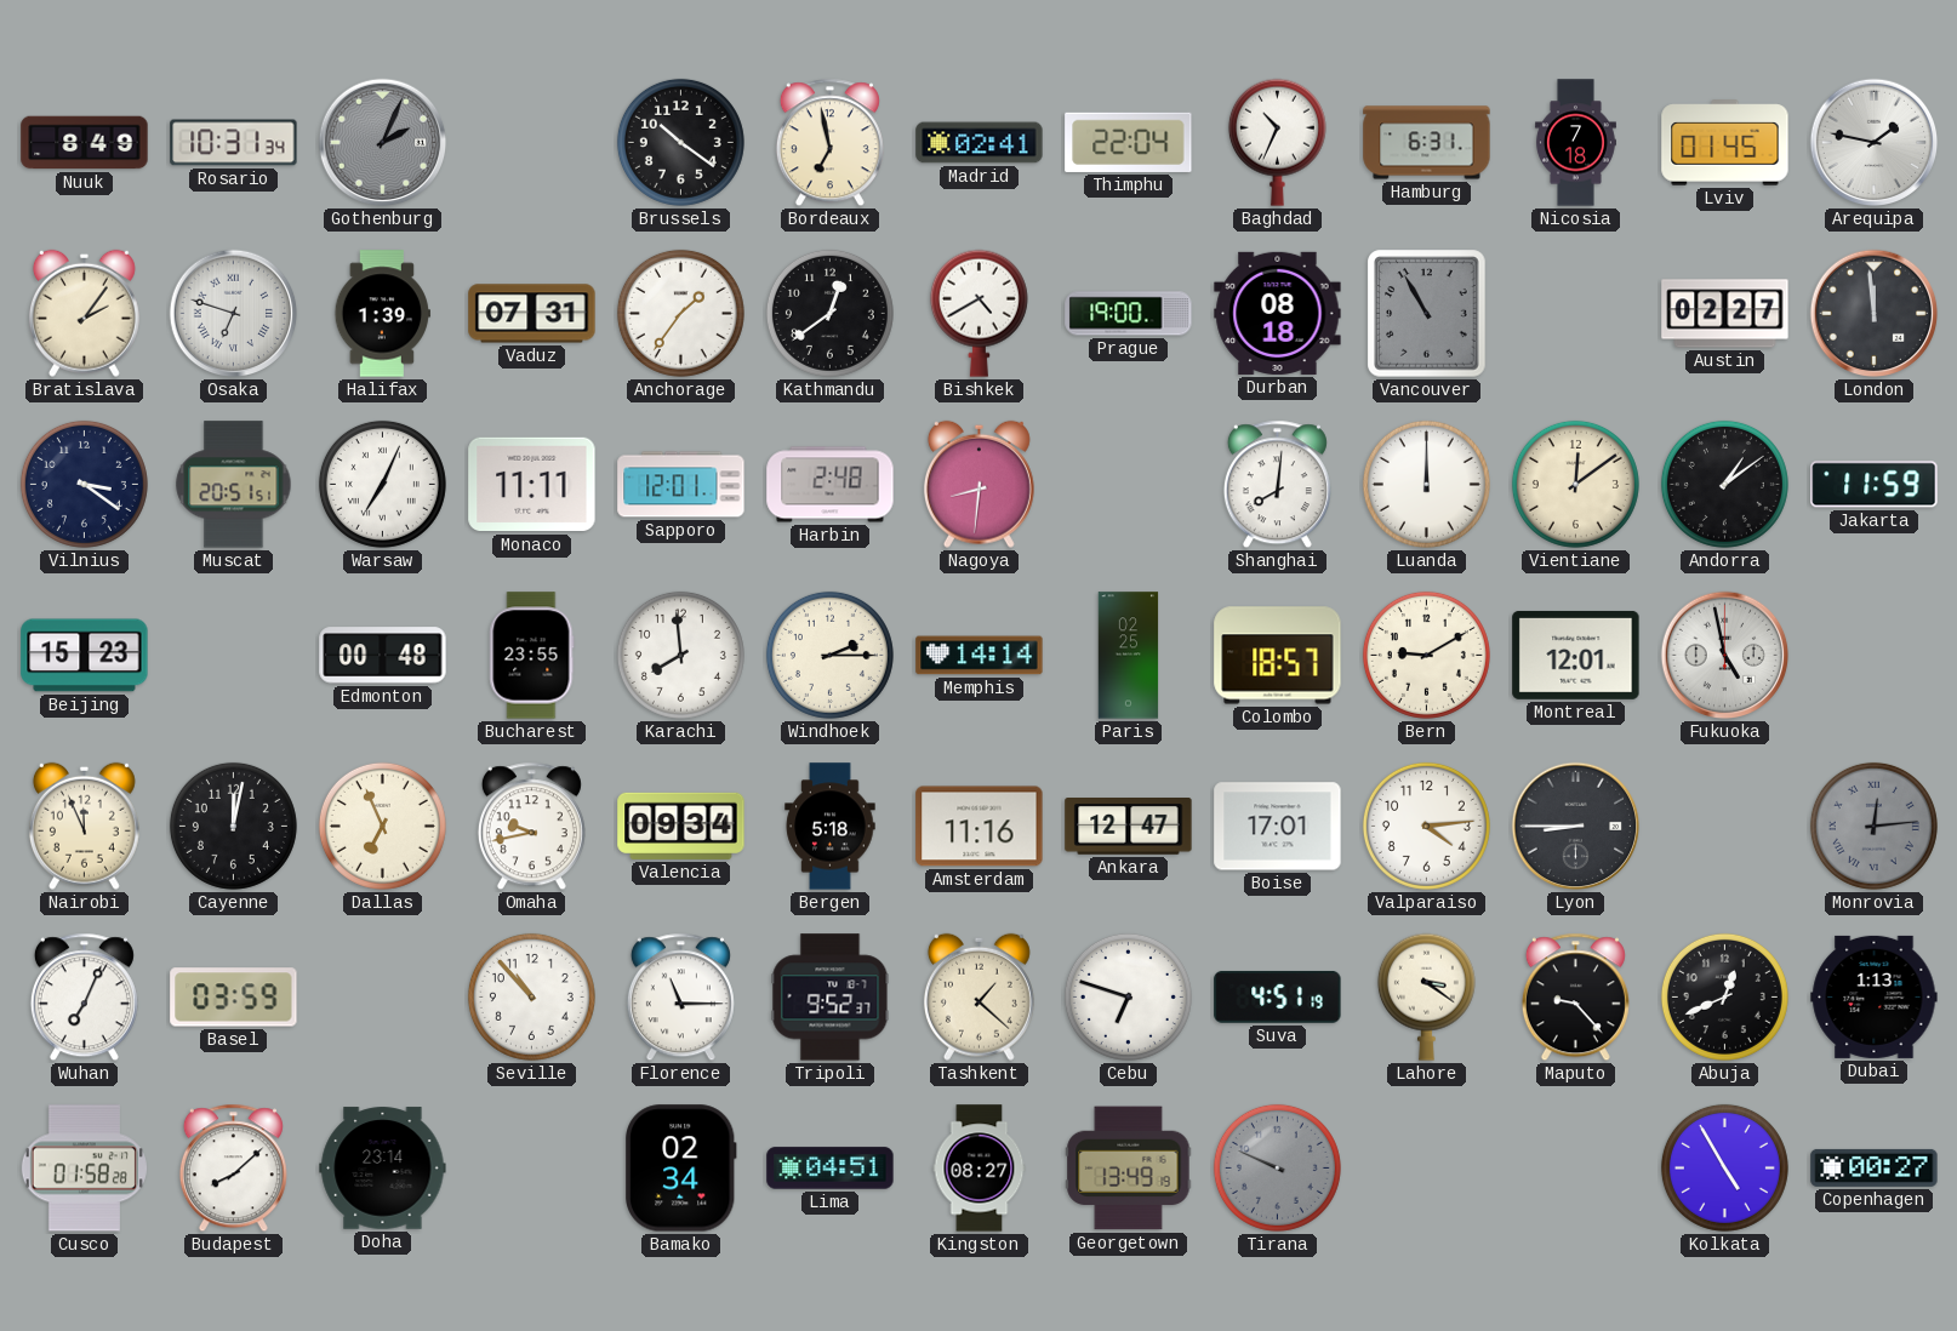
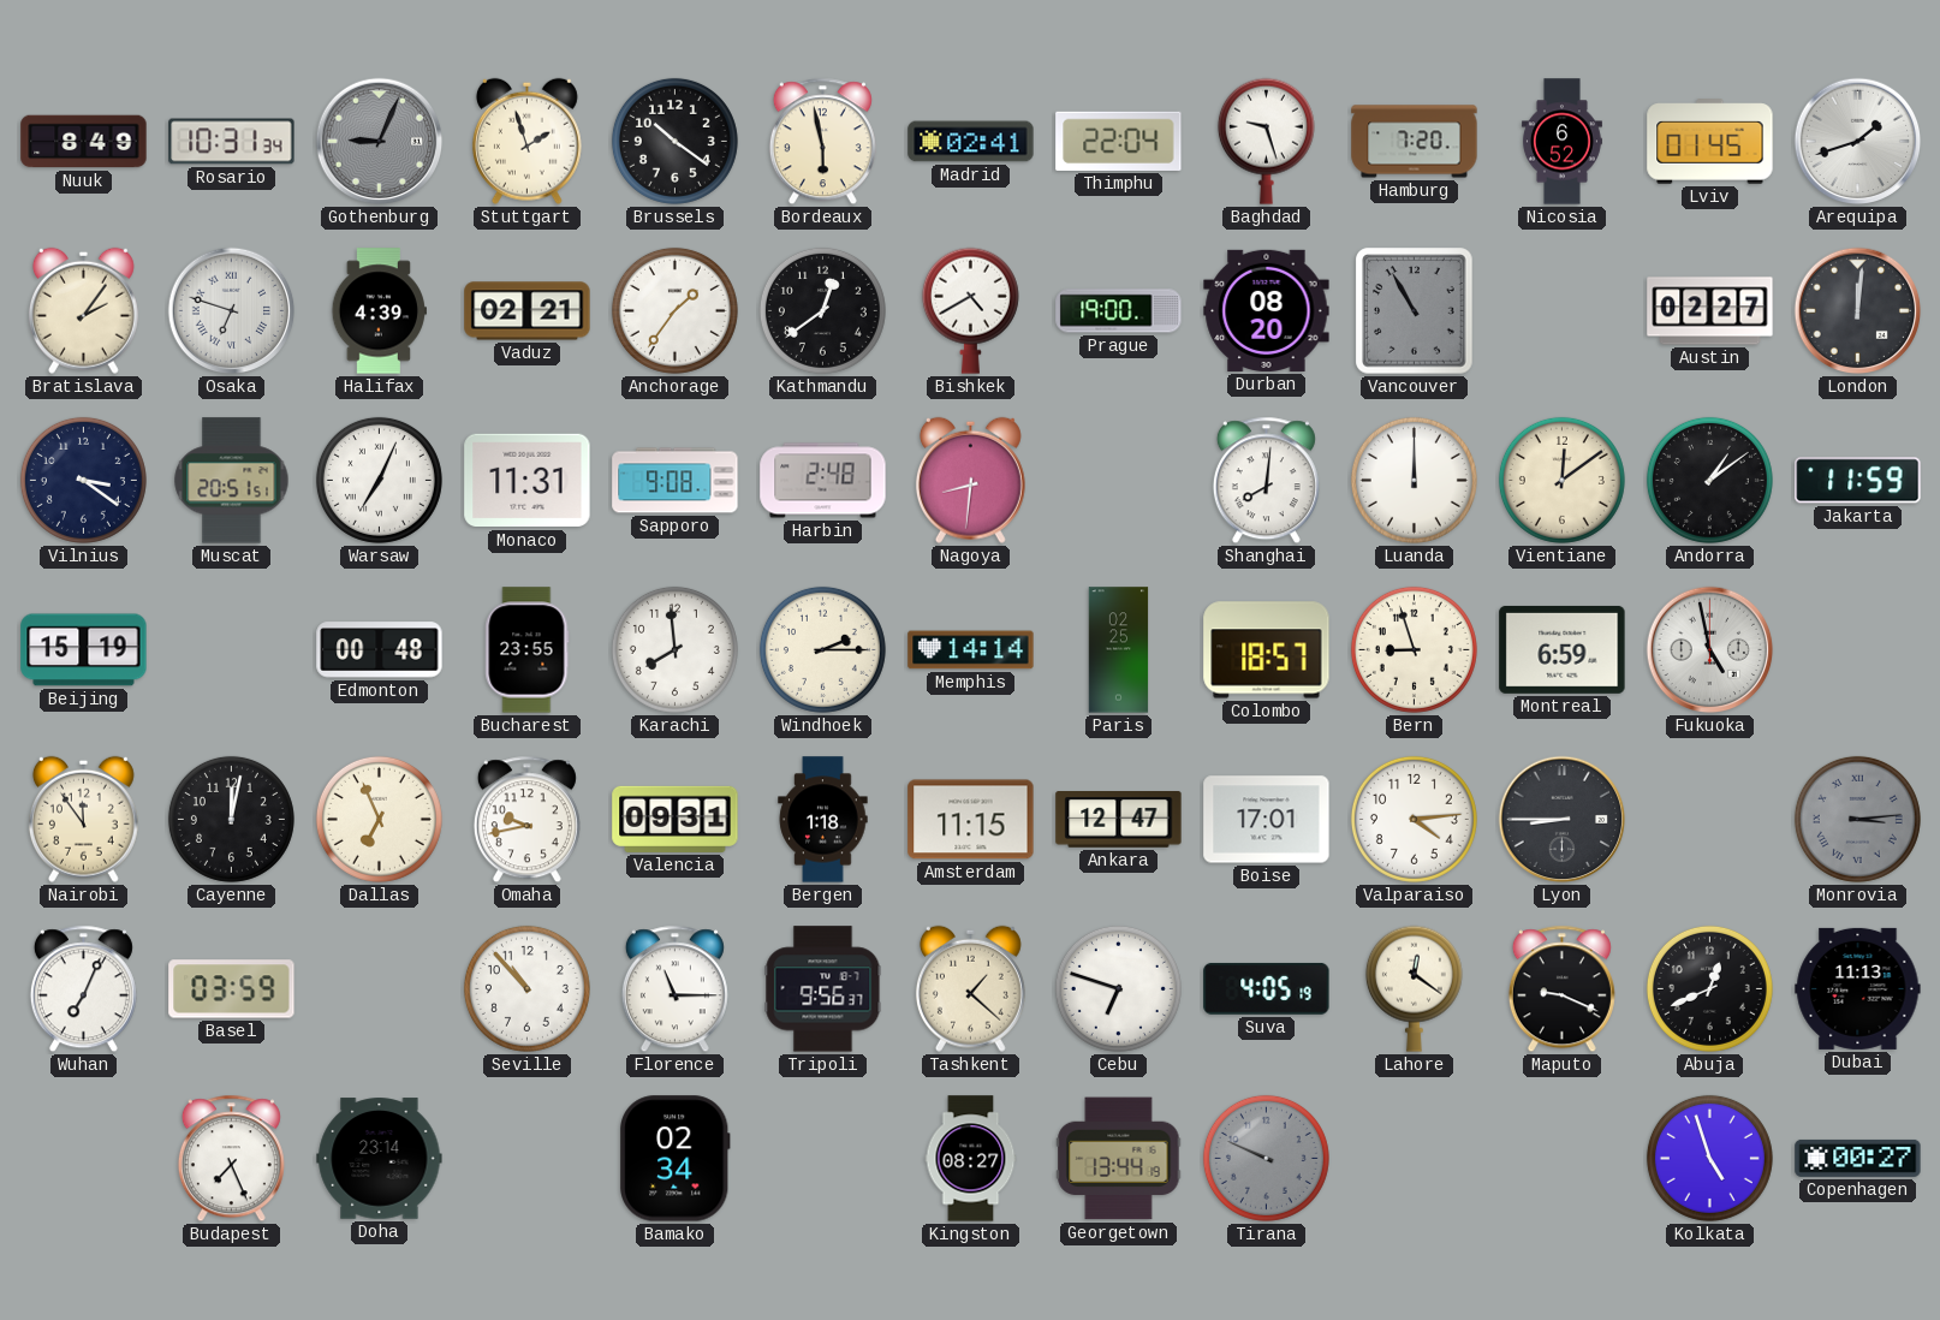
Gothenburg: 2:04 -> 9:04
Stuttgart: none -> 1:57
Bordeaux: 6:58 -> 5:58
Baghdad: 10:34 -> 9:27
Hamburg: 6:31 -> 7:20
Nicosia: 7:18 -> 6:52
Arequipa: 1:47 -> 1:42
Halifax: 1:39 -> 4:39
Vaduz: 07:31 -> 02:21
Durban: 08:18 -> 08:20
London: 11:59 -> 12:01
Monaco: 11:11 -> 11:31
Sapporo: 12:01 -> 9:08
Beijing: 15:23 -> 15:19
Bern: 9:10 -> 8:57
Montreal: 12:01 -> 6:59
Nairobi: 11:56 -> 11:54
Valencia: 09:34 -> 09:31
Bergen: 5:18 -> 1:18
Amsterdam: 11:16 -> 11:15
Monrovia: 12:14 -> 3:14
Tripoli: 9:52 -> 9:56
Suva: 4:51 -> 4:05
Lahore: 3:21 -> 12:21
Maputo: 9:23 -> 9:19
Dubai: 1:13 -> 11:13
Cusco: 01:58 -> none
Budapest: 8:08 -> 7:26
Lima: 04:51 -> none
Georgetown: 13:49 -> 13:44
Kolkata: 4:55 -> 4:57
